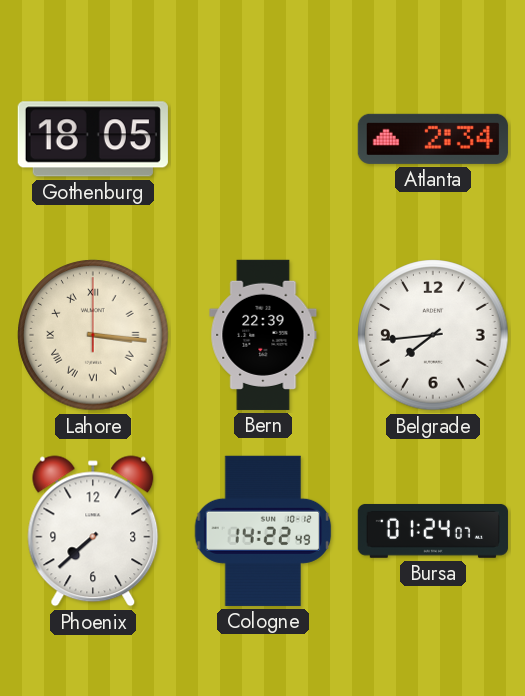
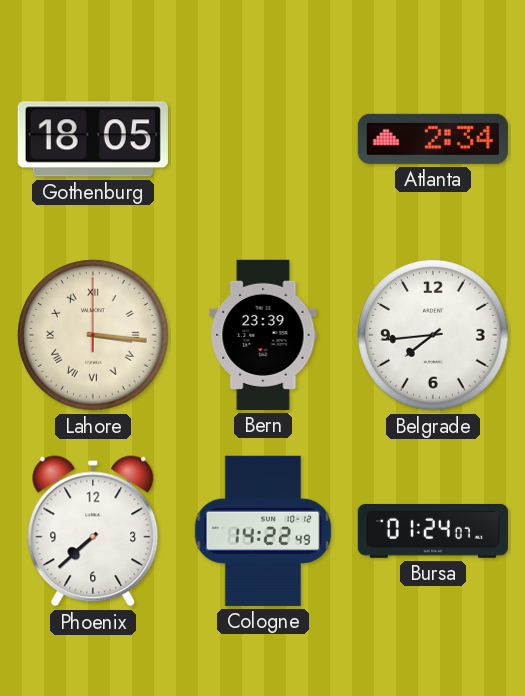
Bern: 22:39 -> 23:39
